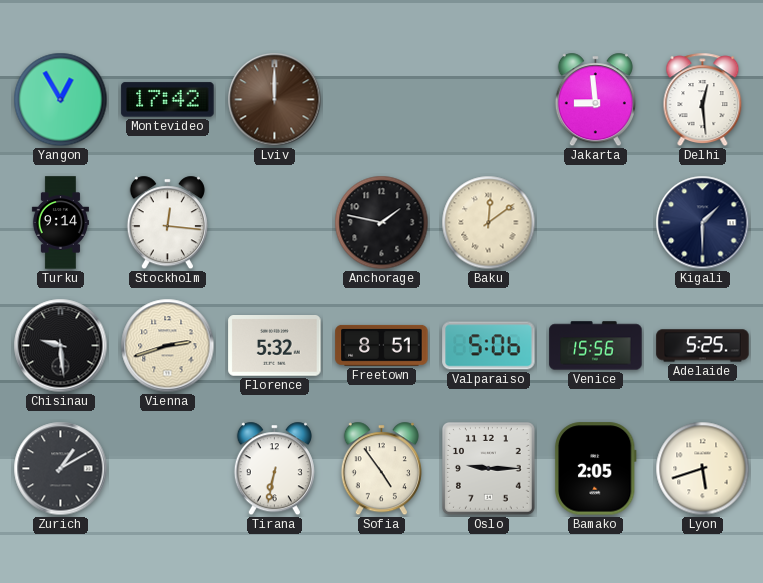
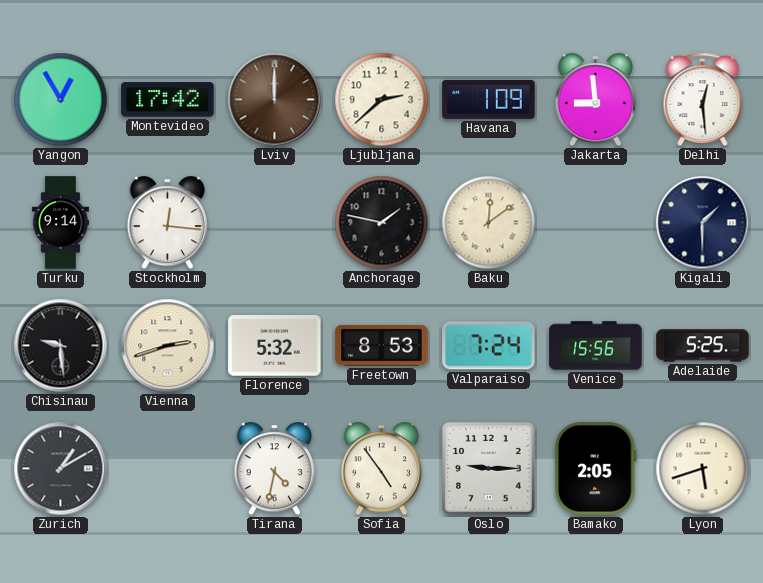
Ljubljana: none -> 2:38
Havana: none -> 1:09
Freetown: 8:51 -> 8:53
Valparaiso: 5:06 -> 7:24
Tirana: 6:32 -> 4:32
